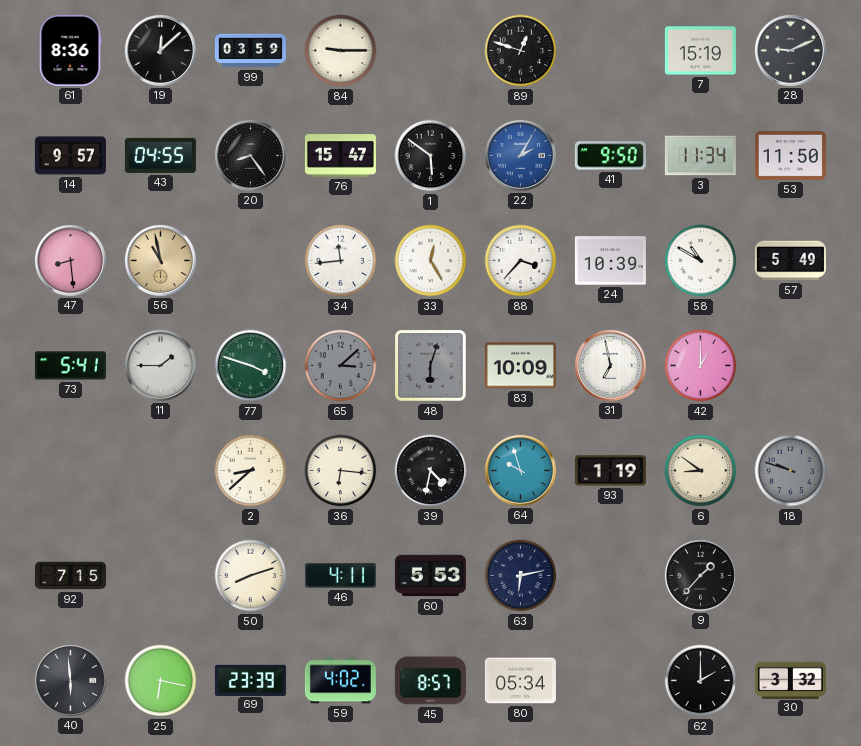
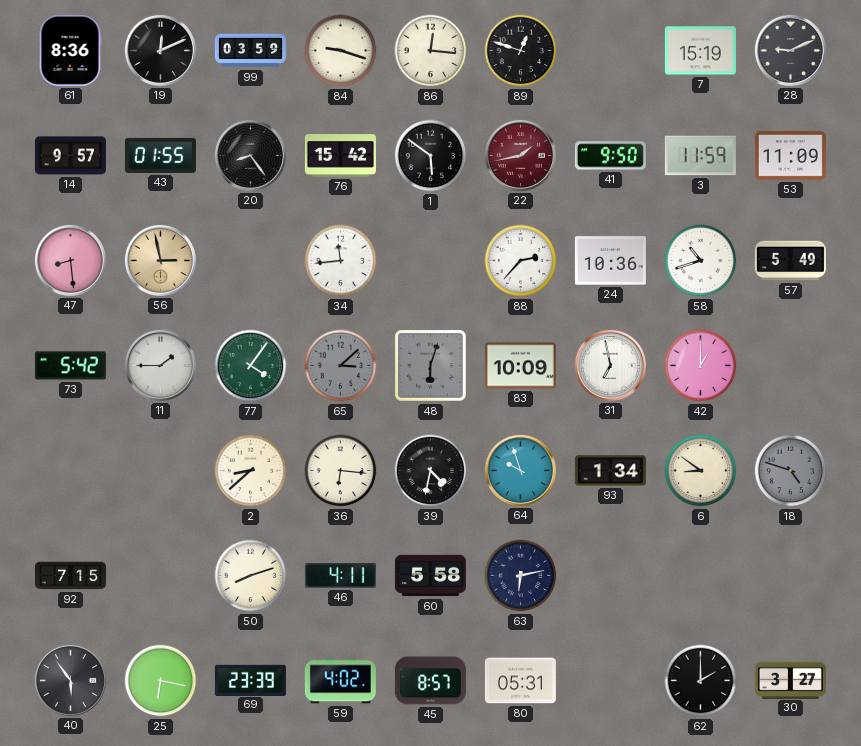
19: 12:08 -> 12:11
84: 9:15 -> 9:18
86: none -> 12:16
43: 04:55 -> 01:55
76: 15:47 -> 15:42
22: 2:05 -> 1:43
22 dial: blue -> burgundy
3: 11:34 -> 11:59
53: 11:50 -> 11:09
56: 10:58 -> 2:58
33: 12:25 -> none
88: 3:37 -> 2:37
24: 10:39 -> 10:36
58: 10:50 -> 10:42
73: 5:41 -> 5:42
77: 3:48 -> 4:06
93: 1:19 -> 1:34
18: 9:48 -> 4:48
60: 5:53 -> 5:58
9: 1:37 -> none
40: 5:59 -> 5:54
80: 05:34 -> 05:31
30: 3:32 -> 3:27
